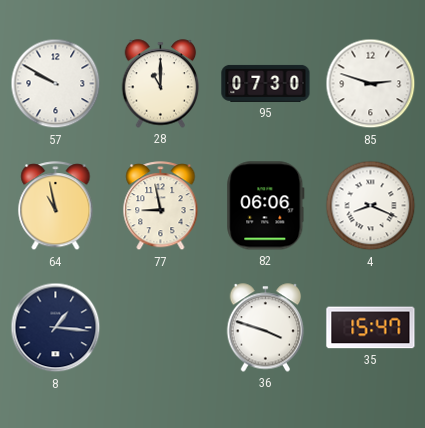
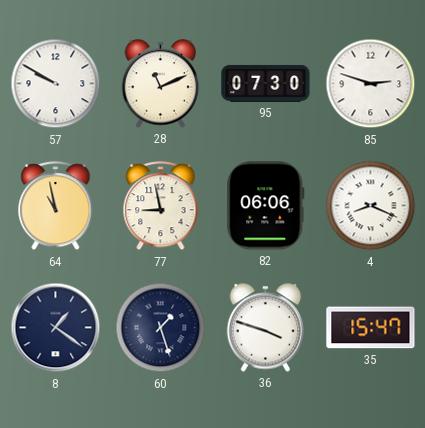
28: 11:00 -> 11:11
8: 1:16 -> 1:21
60: none -> 1:27
